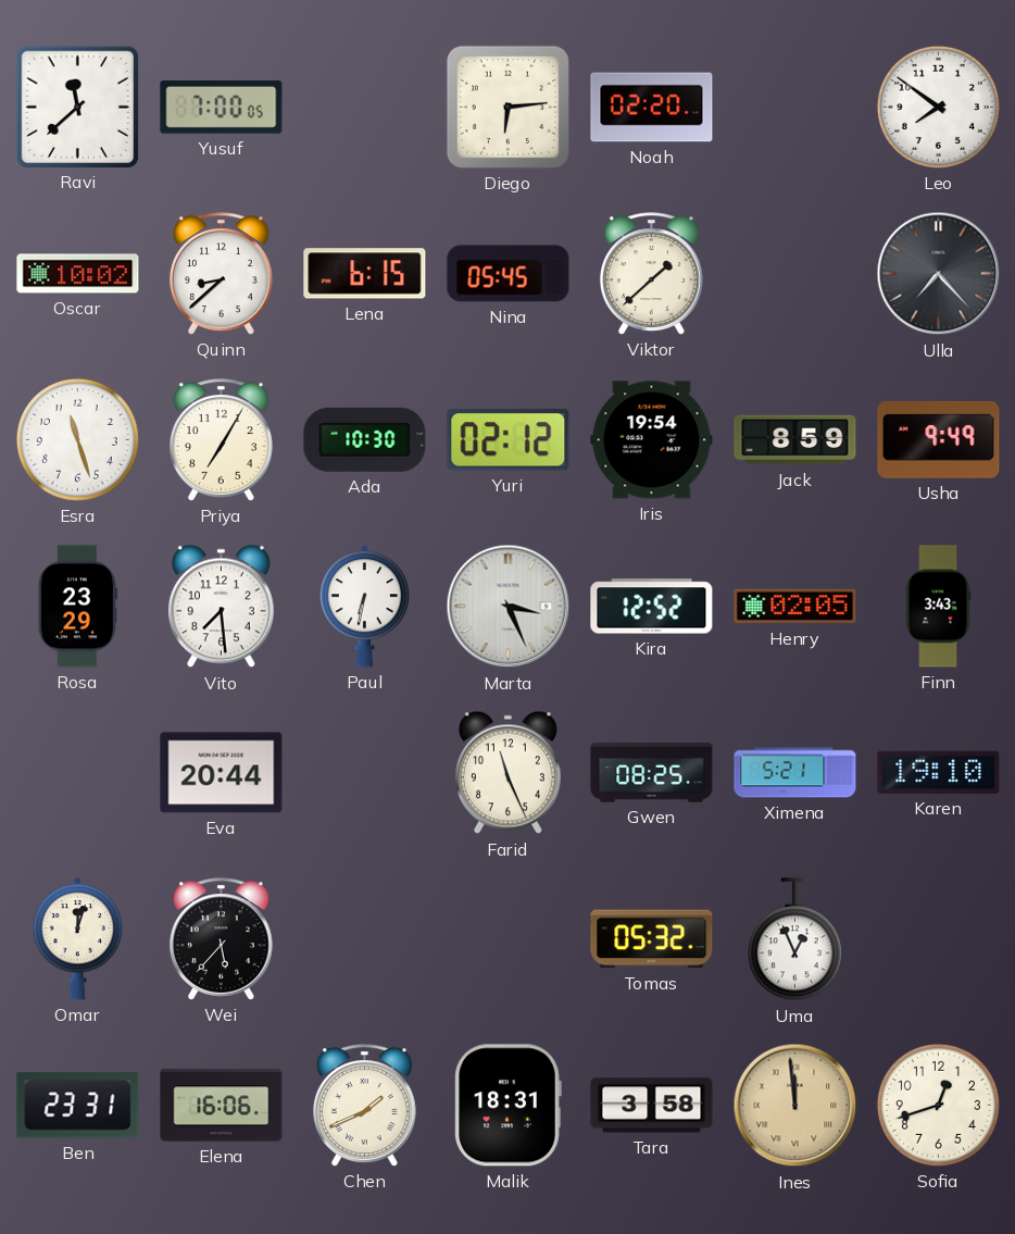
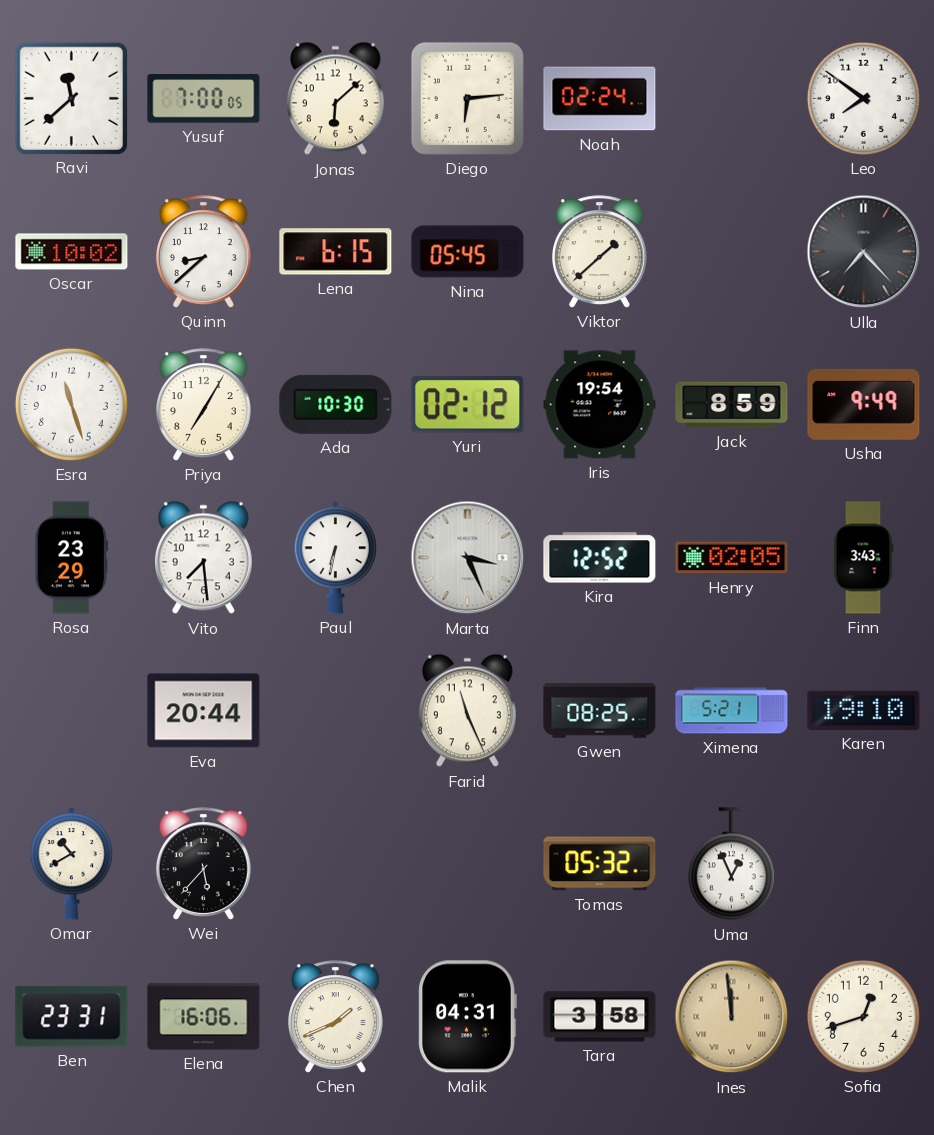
Jonas: none -> 6:08
Noah: 02:20 -> 02:24
Omar: 12:03 -> 10:40
Malik: 18:31 -> 04:31
